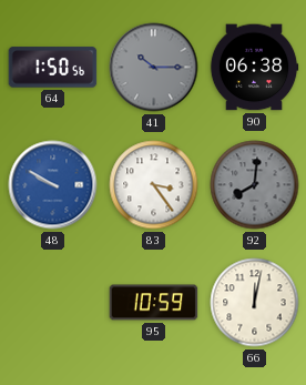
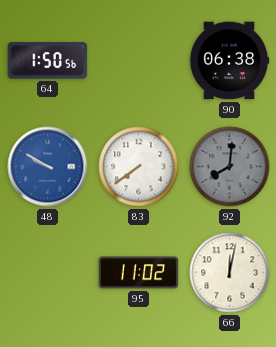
41: 10:15 -> none
83: 3:24 -> 7:39
95: 10:59 -> 11:02
